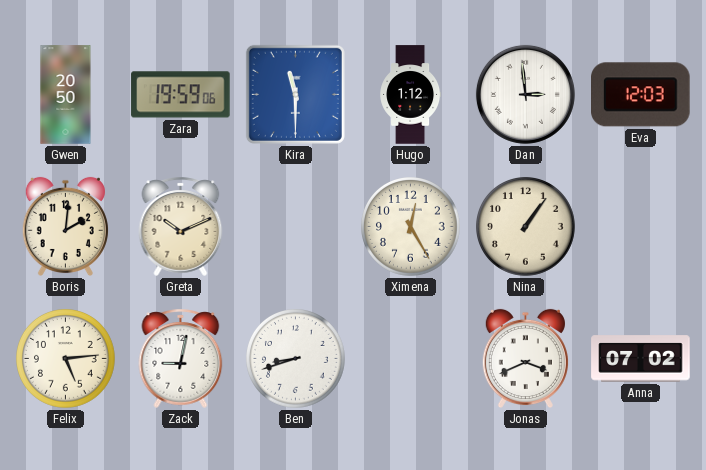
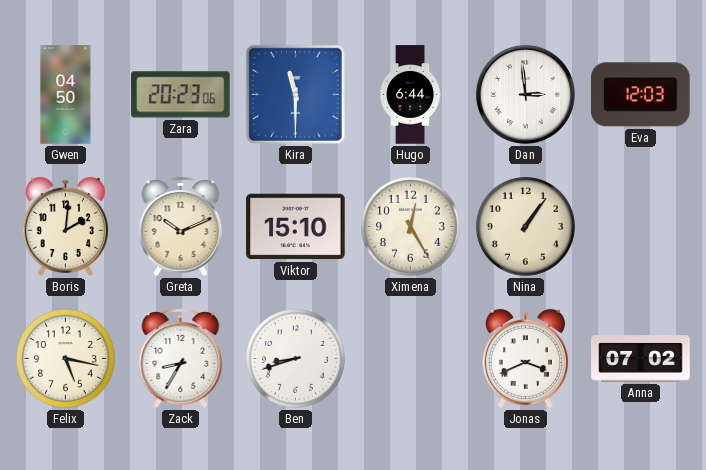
Gwen: 20:50 -> 04:50
Zara: 19:59 -> 20:23
Hugo: 1:12 -> 6:44
Viktor: none -> 15:10
Felix: 5:14 -> 5:17
Zack: 9:02 -> 8:35
